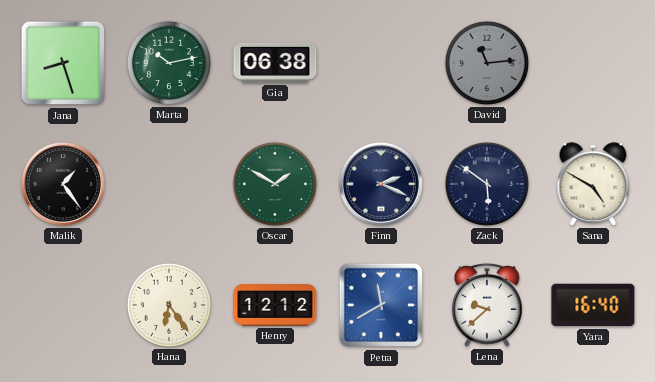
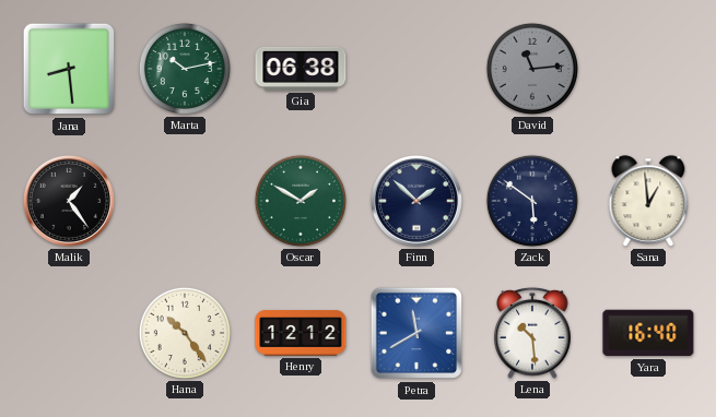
Jana: 8:27 -> 8:29
Finn: 2:19 -> 1:52
Sana: 4:50 -> 12:59
Hana: 6:24 -> 10:24
Lena: 9:38 -> 10:29
